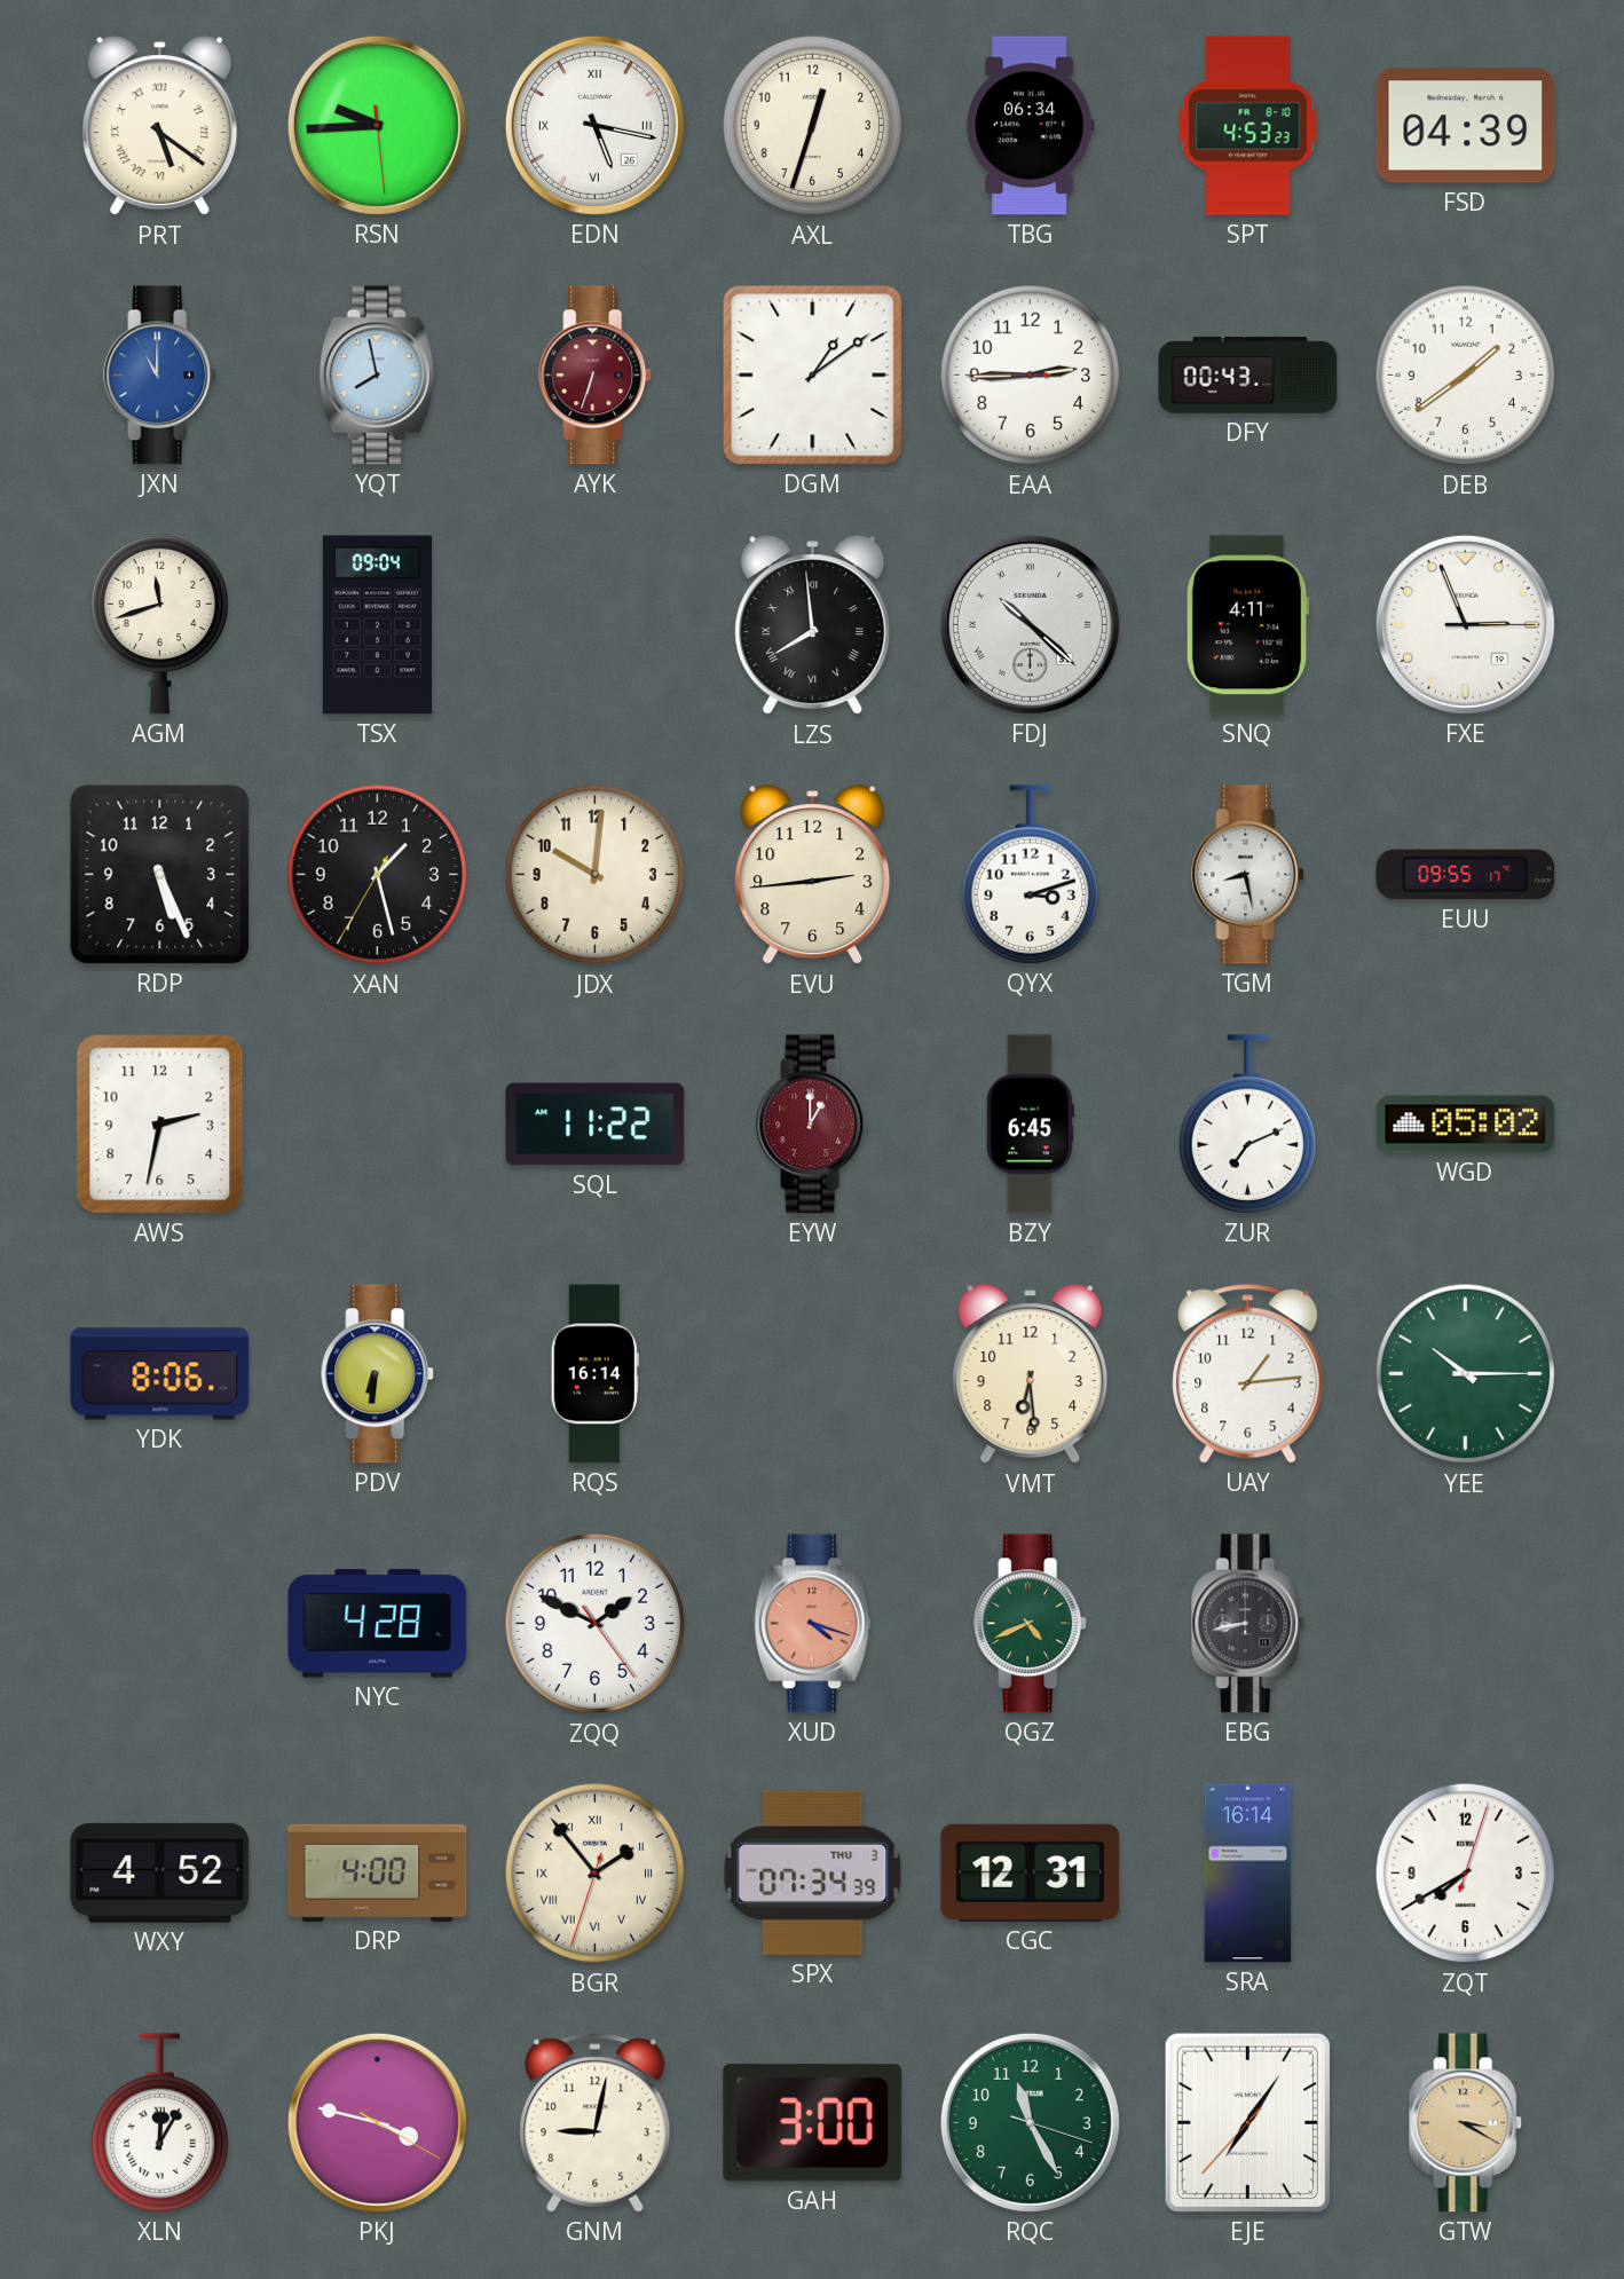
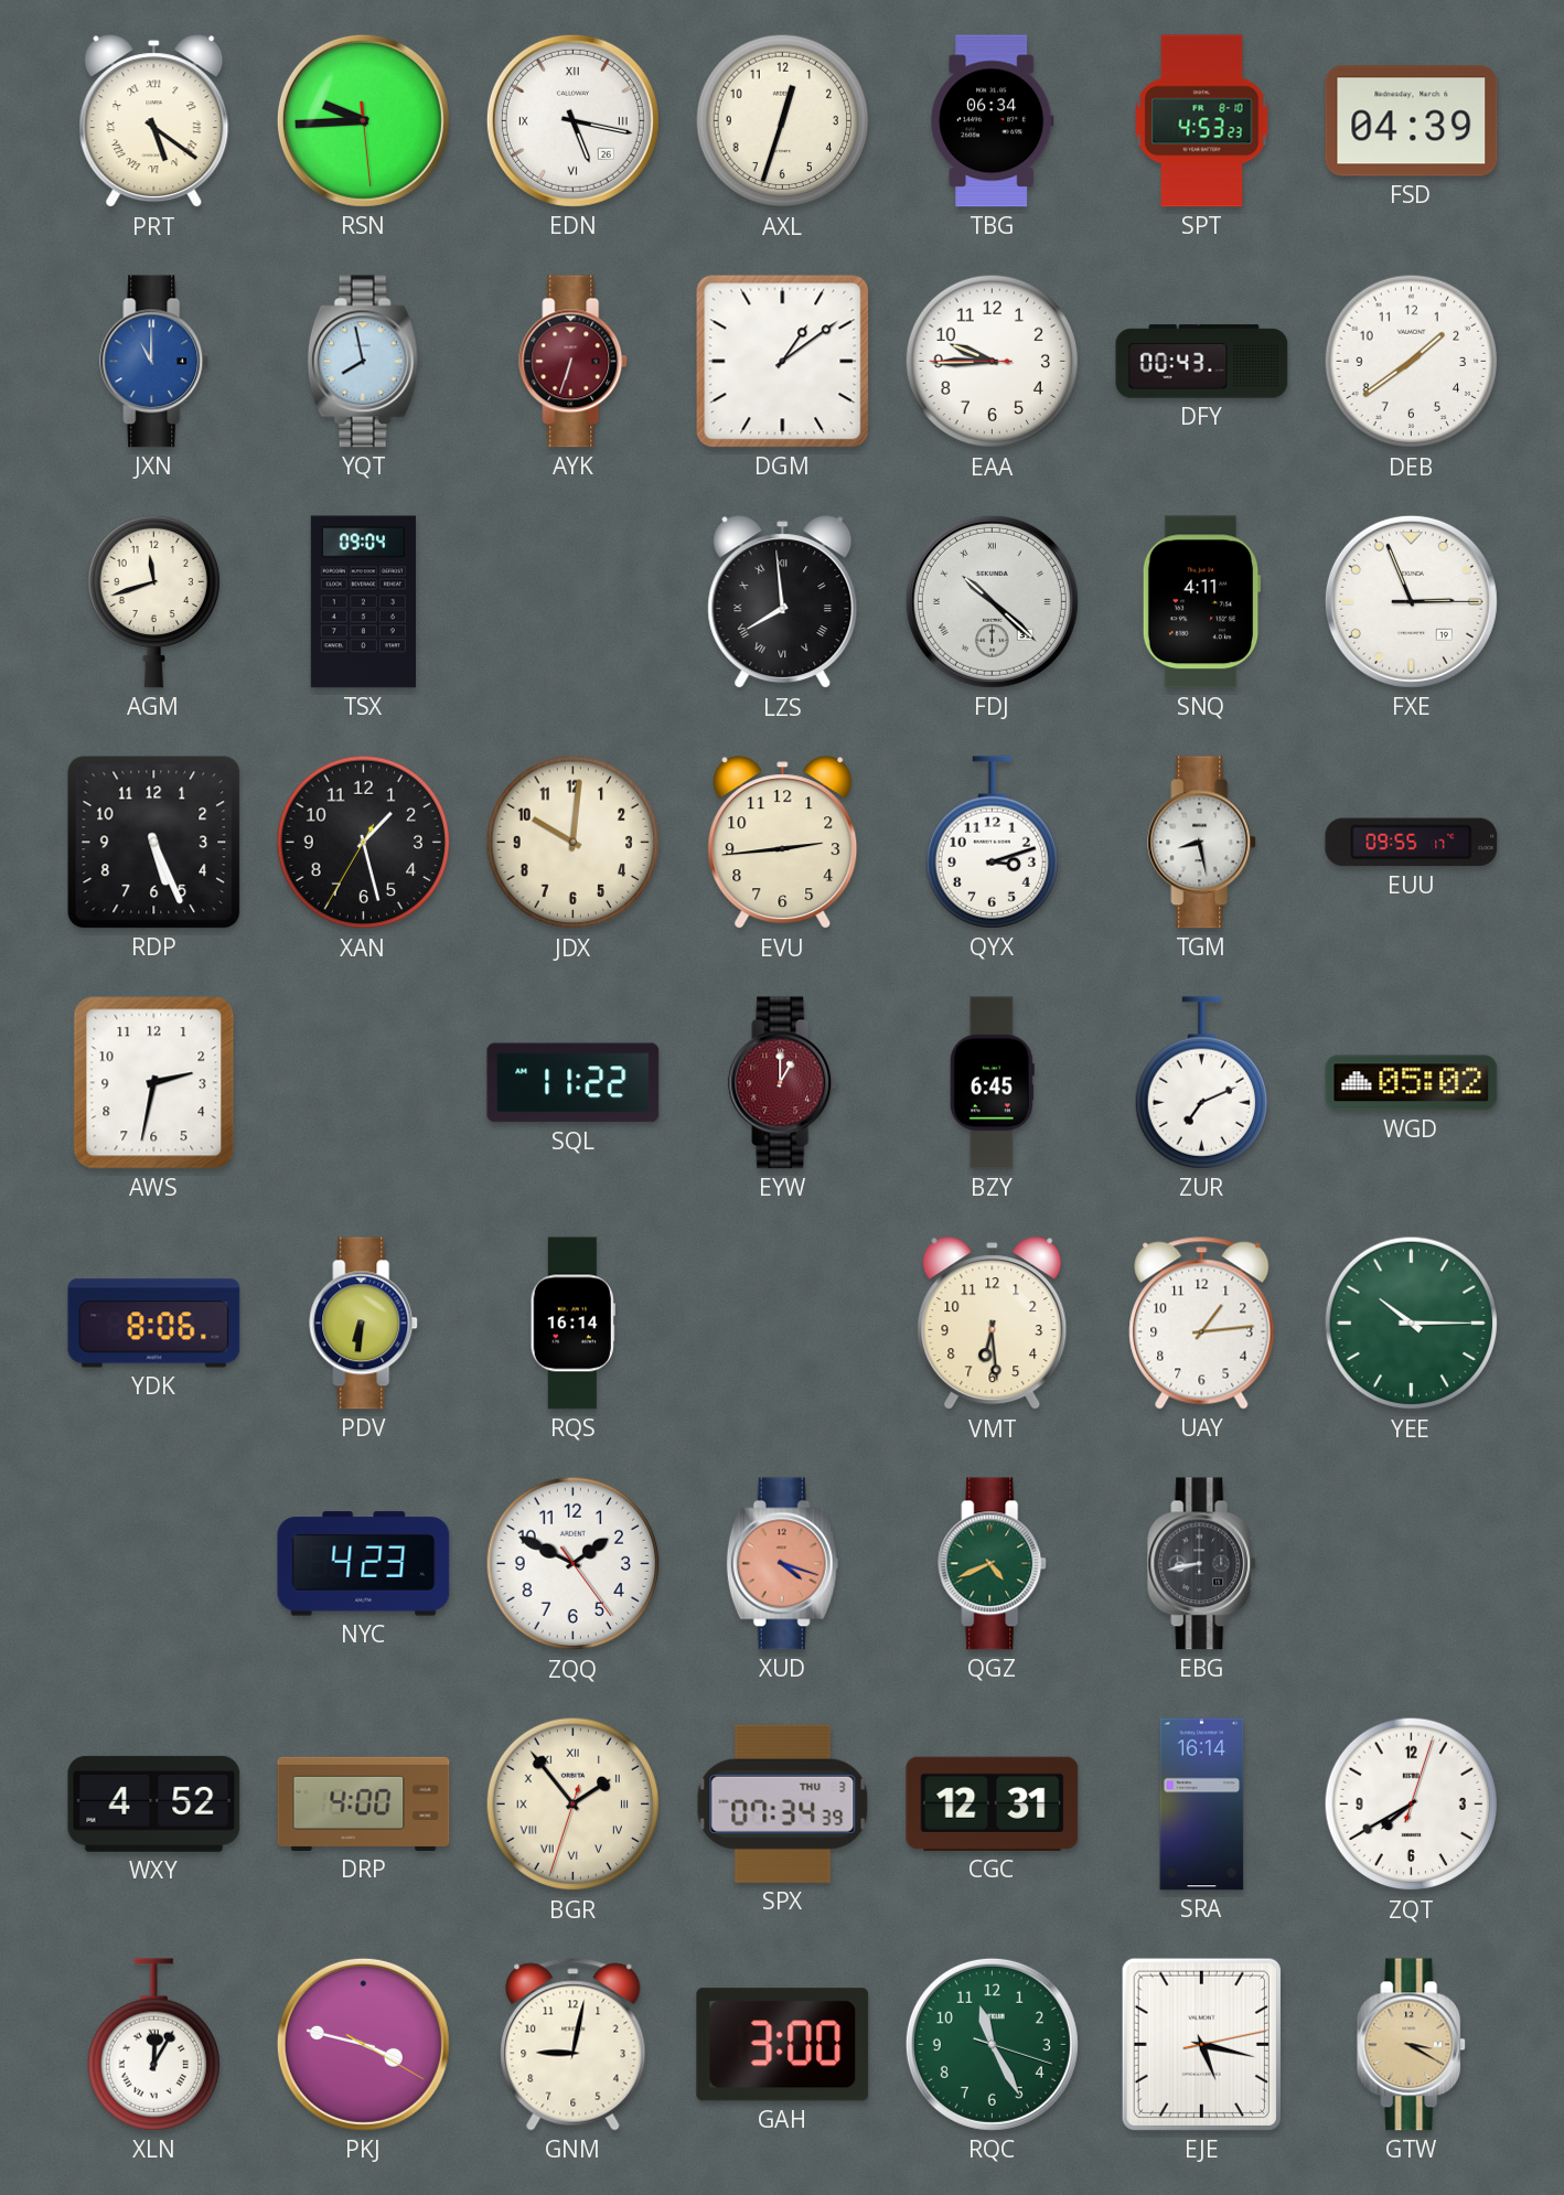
EAA: 2:44 -> 9:44
NYC: 4:28 -> 4:23
EJE: 7:05 -> 5:17
